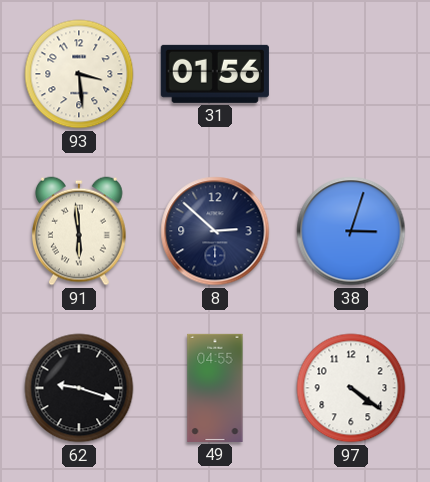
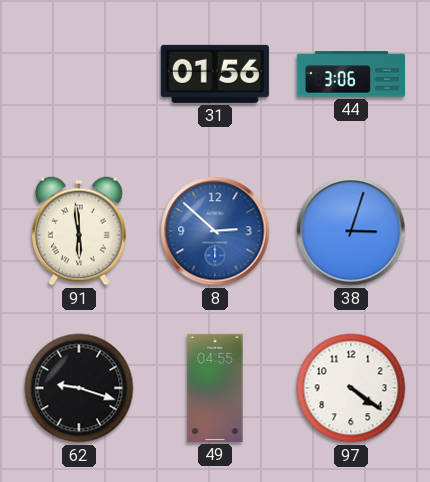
93: 3:29 -> none
44: none -> 3:06
8 dial: navy -> blue
